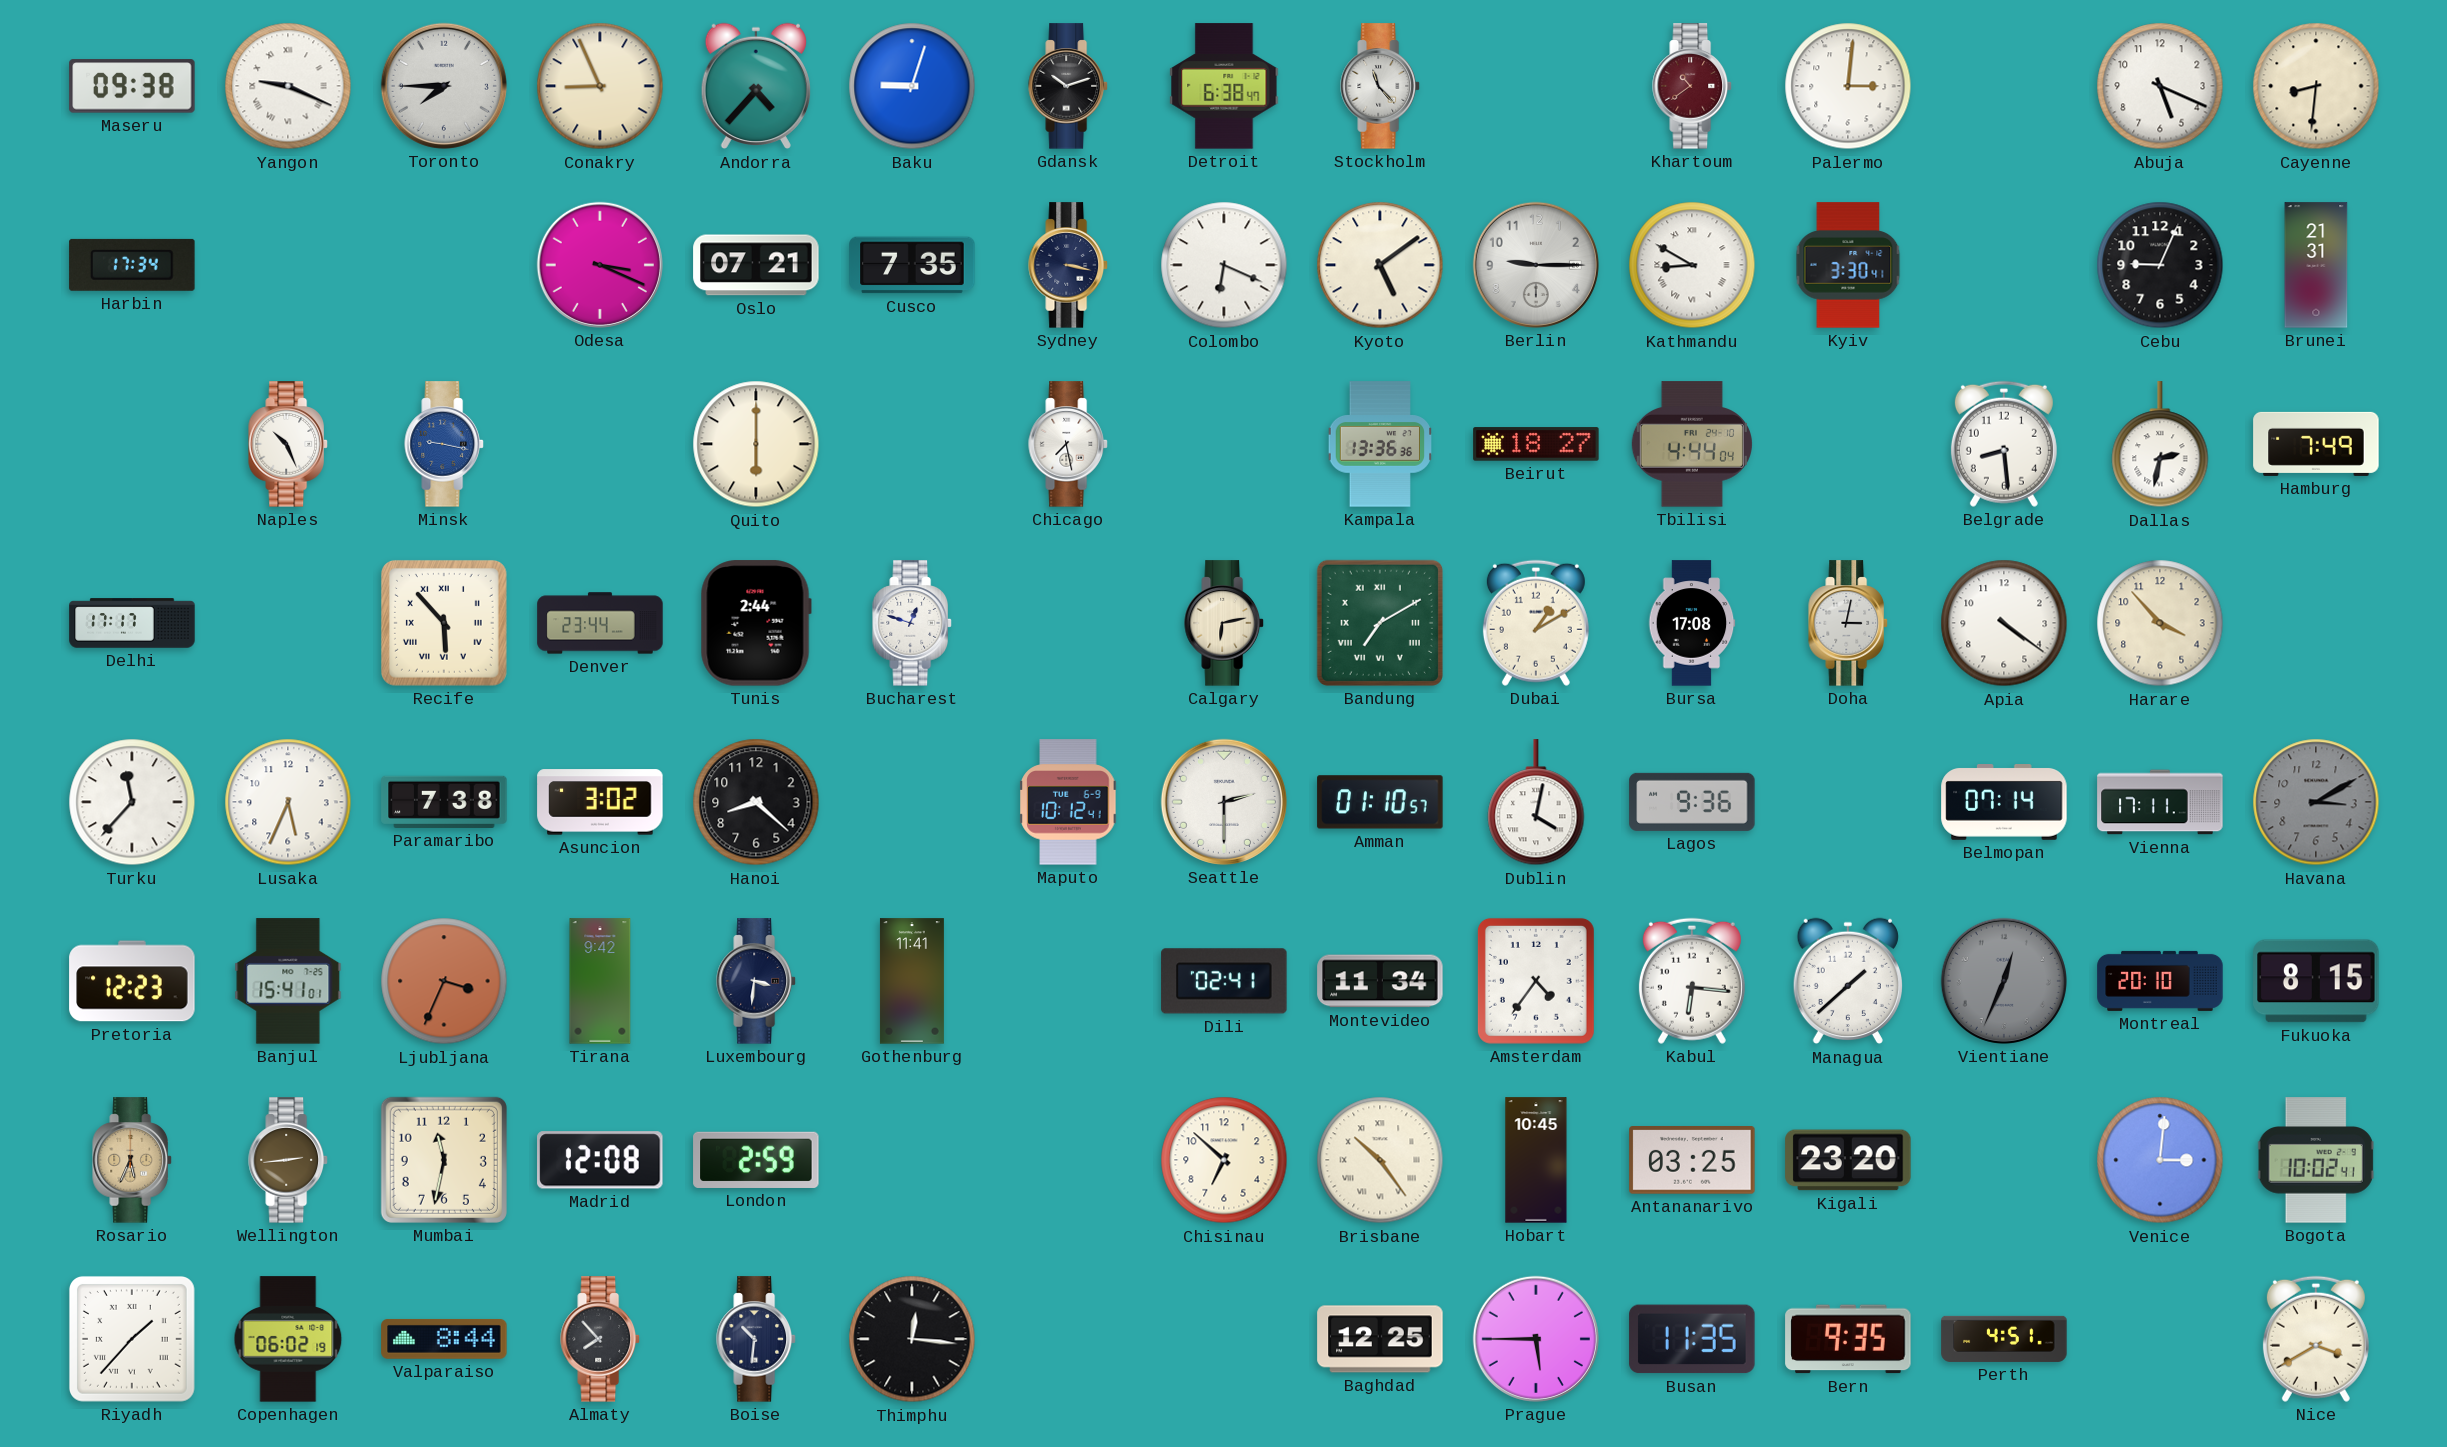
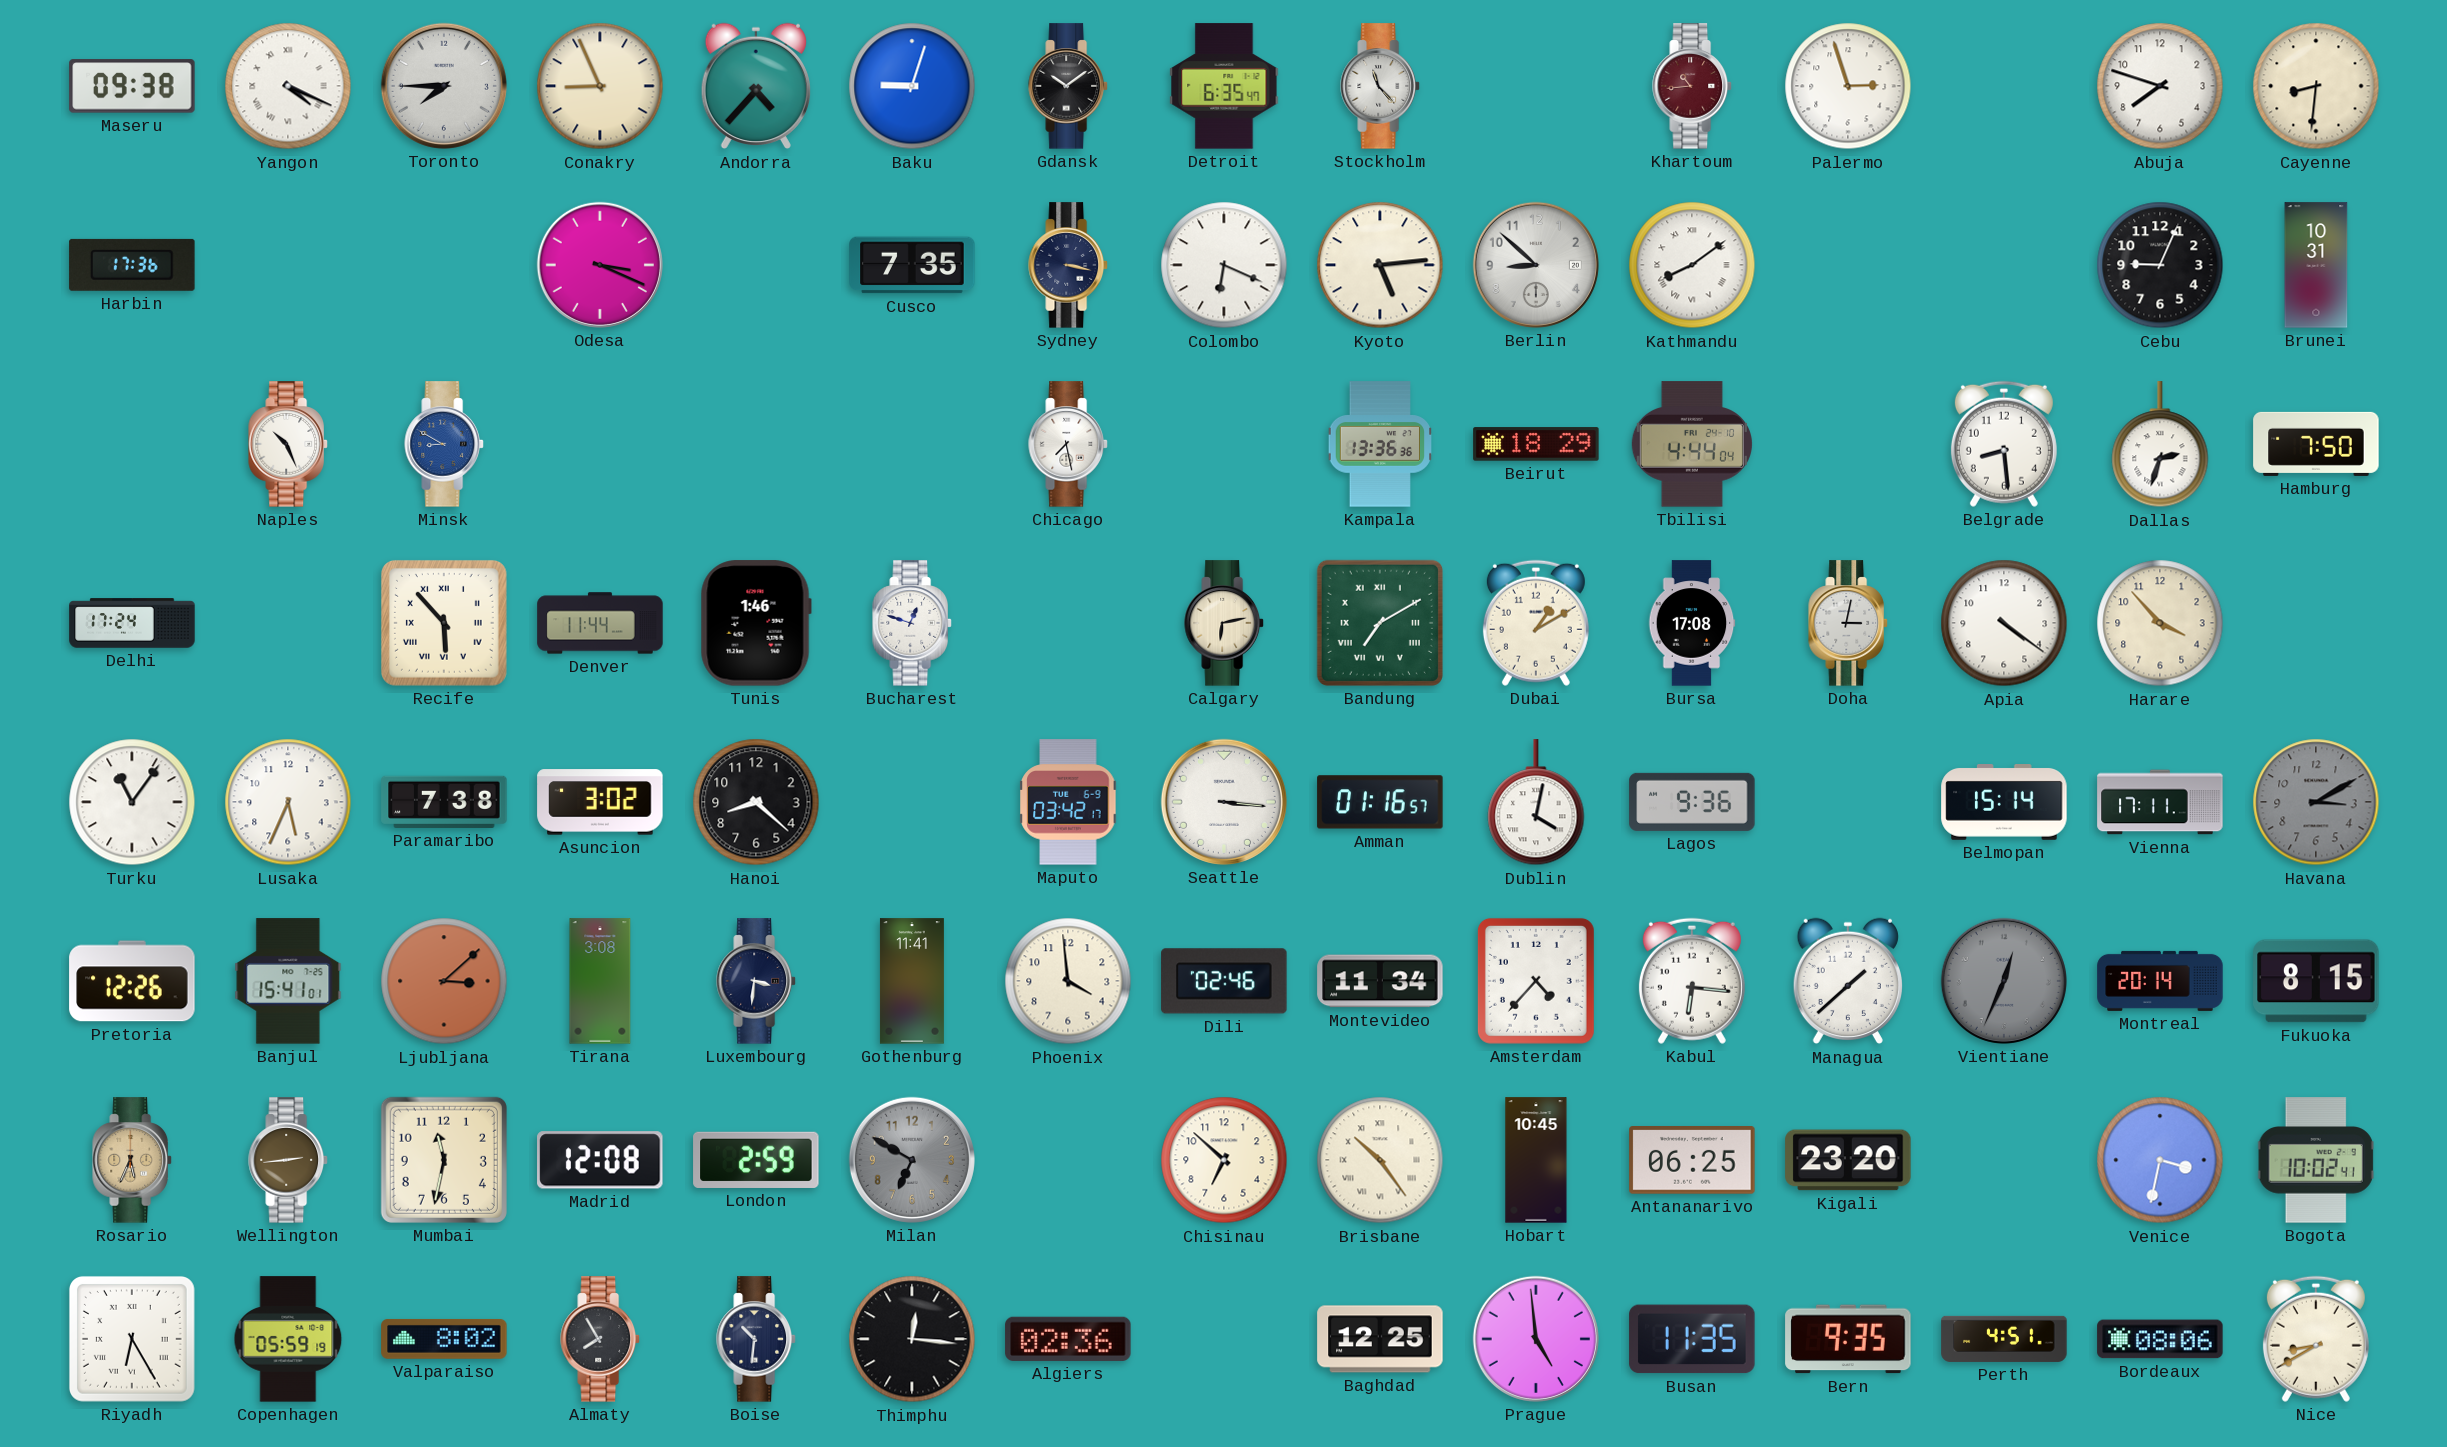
Yangon: 9:19 -> 4:19
Gdansk: 10:12 -> 10:09
Detroit: 6:38 -> 6:35
Khartoum: 10:39 -> 10:44
Palermo: 3:01 -> 2:57
Abuja: 5:19 -> 7:48
Harbin: 17:34 -> 17:36
Oslo: 07:21 -> none
Kyoto: 5:09 -> 5:14
Berlin: 9:15 -> 8:52
Kathmandu: 8:50 -> 8:09
Kyiv: 3:30 -> none
Brunei: 21:31 -> 10:31
Minsk: 9:17 -> 8:50
Quito: 6:00 -> none
Beirut: 18:27 -> 18:29
Dallas: 2:32 -> 2:33
Hamburg: 7:49 -> 7:50
Delhi: 17:17 -> 17:24
Denver: 23:44 -> 11:44
Tunis: 2:44 -> 1:46
Turku: 11:37 -> 11:06
Maputo: 10:12 -> 03:42
Seattle: 2:30 -> 3:16
Amman: 01:10 -> 01:16
Belmopan: 07:14 -> 15:14
Pretoria: 12:23 -> 12:26
Ljubljana: 3:34 -> 3:08
Tirana: 9:42 -> 3:08
Phoenix: none -> 3:59
Dili: 02:41 -> 02:46
Amsterdam: 4:36 -> 4:37
Montreal: 20:10 -> 20:14
Milan: none -> 6:50
Antananarivo: 03:25 -> 06:25
Venice: 3:01 -> 3:32
Riyadh: 1:37 -> 6:25
Copenhagen: 06:02 -> 05:59
Valparaiso: 8:44 -> 8:02
Almaty: 7:53 -> 7:55
Algiers: none -> 02:36
Prague: 5:45 -> 4:59
Bordeaux: none -> 08:06
Nice: 3:40 -> 8:40
